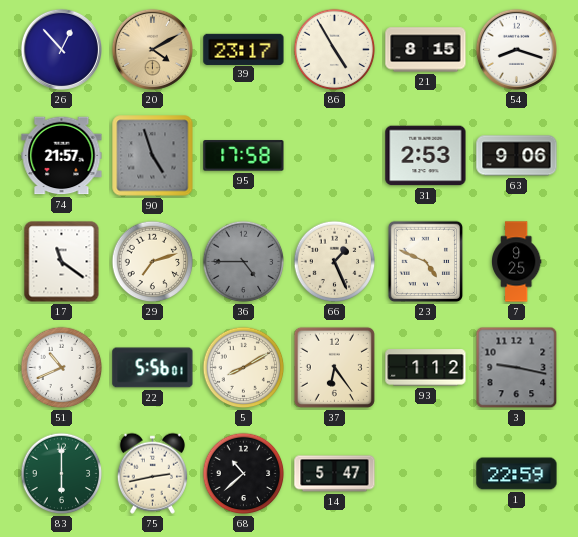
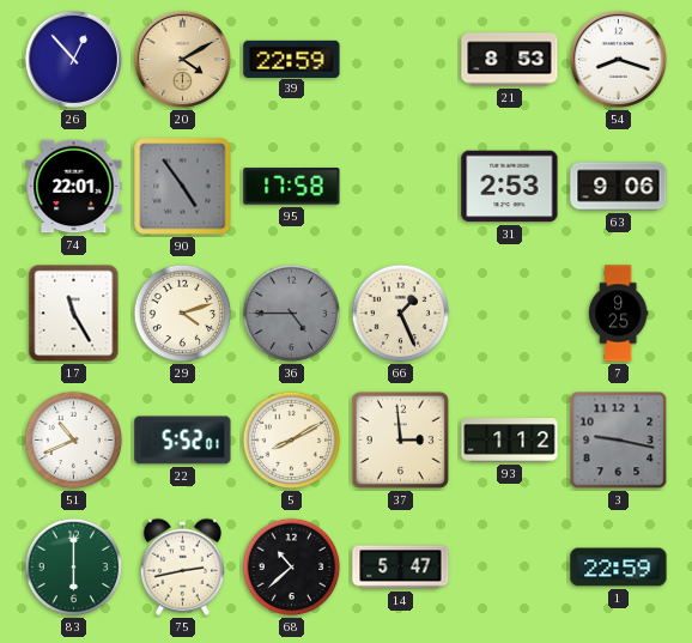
39: 23:17 -> 22:59
86: 4:55 -> none
21: 8:15 -> 8:53
74: 21:57 -> 22:01
90: 4:57 -> 4:54
17: 11:21 -> 11:25
29: 7:12 -> 4:12
23: 4:49 -> none
22: 5:56 -> 5:52
37: 6:24 -> 2:59
